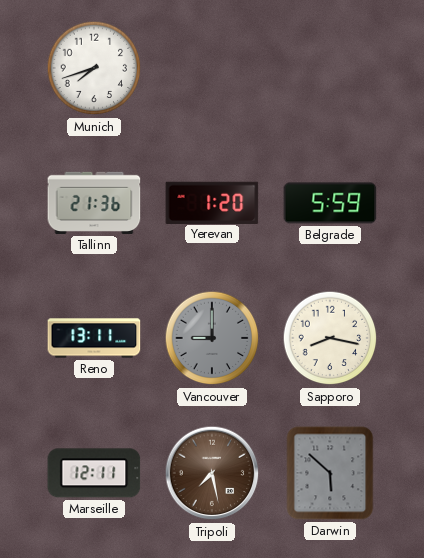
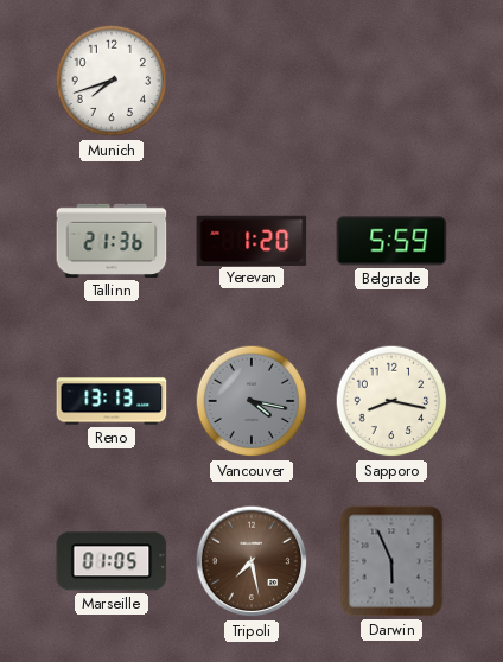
Reno: 13:11 -> 13:13
Vancouver: 9:00 -> 4:17
Marseille: 12:11 -> 01:05
Darwin: 5:52 -> 5:56
